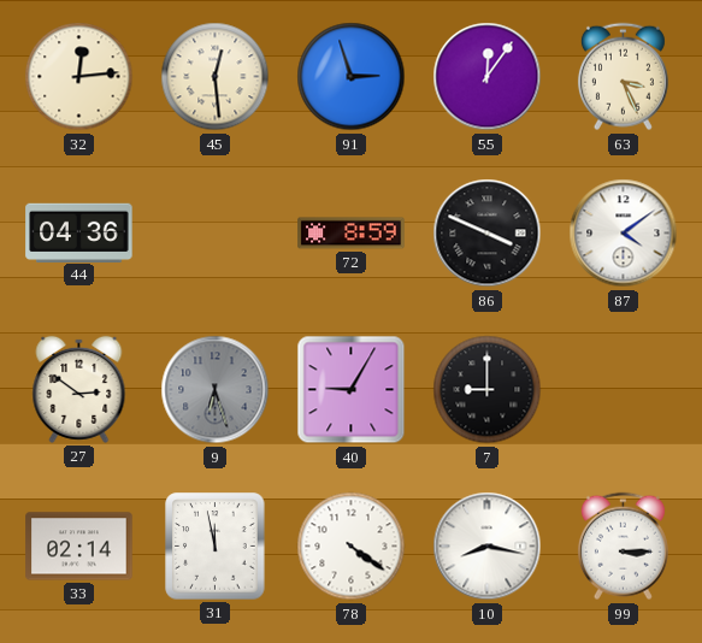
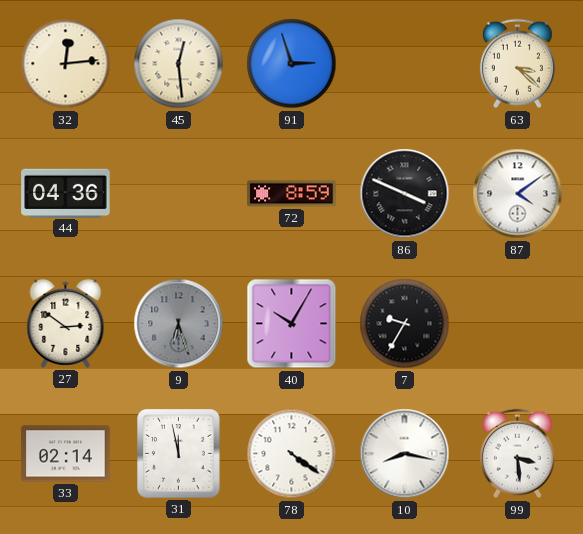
55: 12:06 -> none
63: 3:26 -> 3:22
40: 9:05 -> 10:05
7: 9:00 -> 9:35
99: 3:15 -> 3:29
